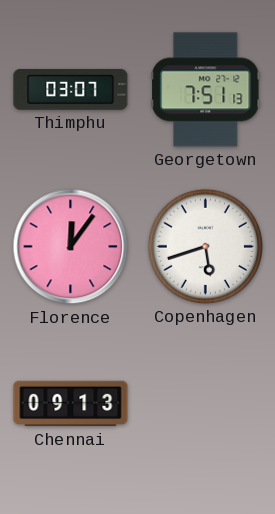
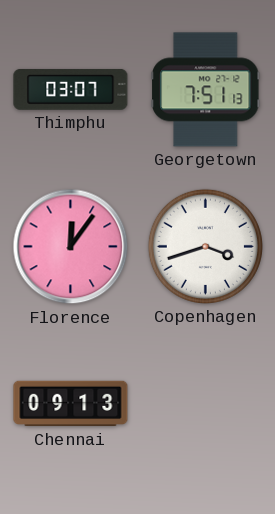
Copenhagen: 5:42 -> 3:42
